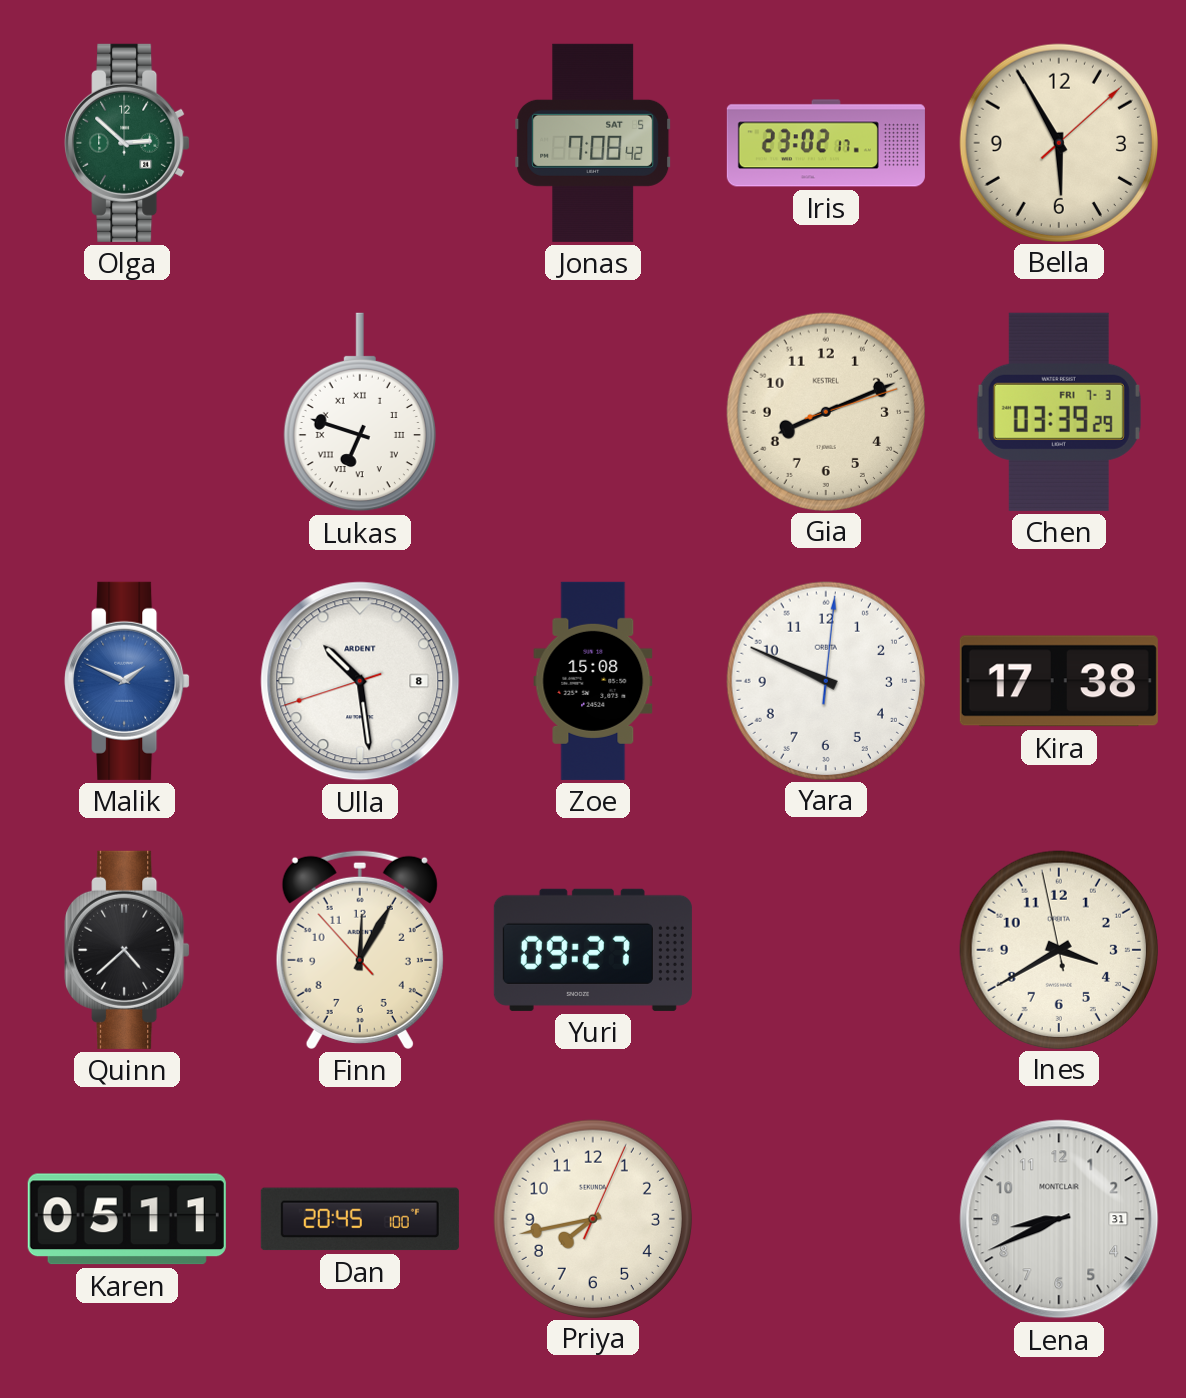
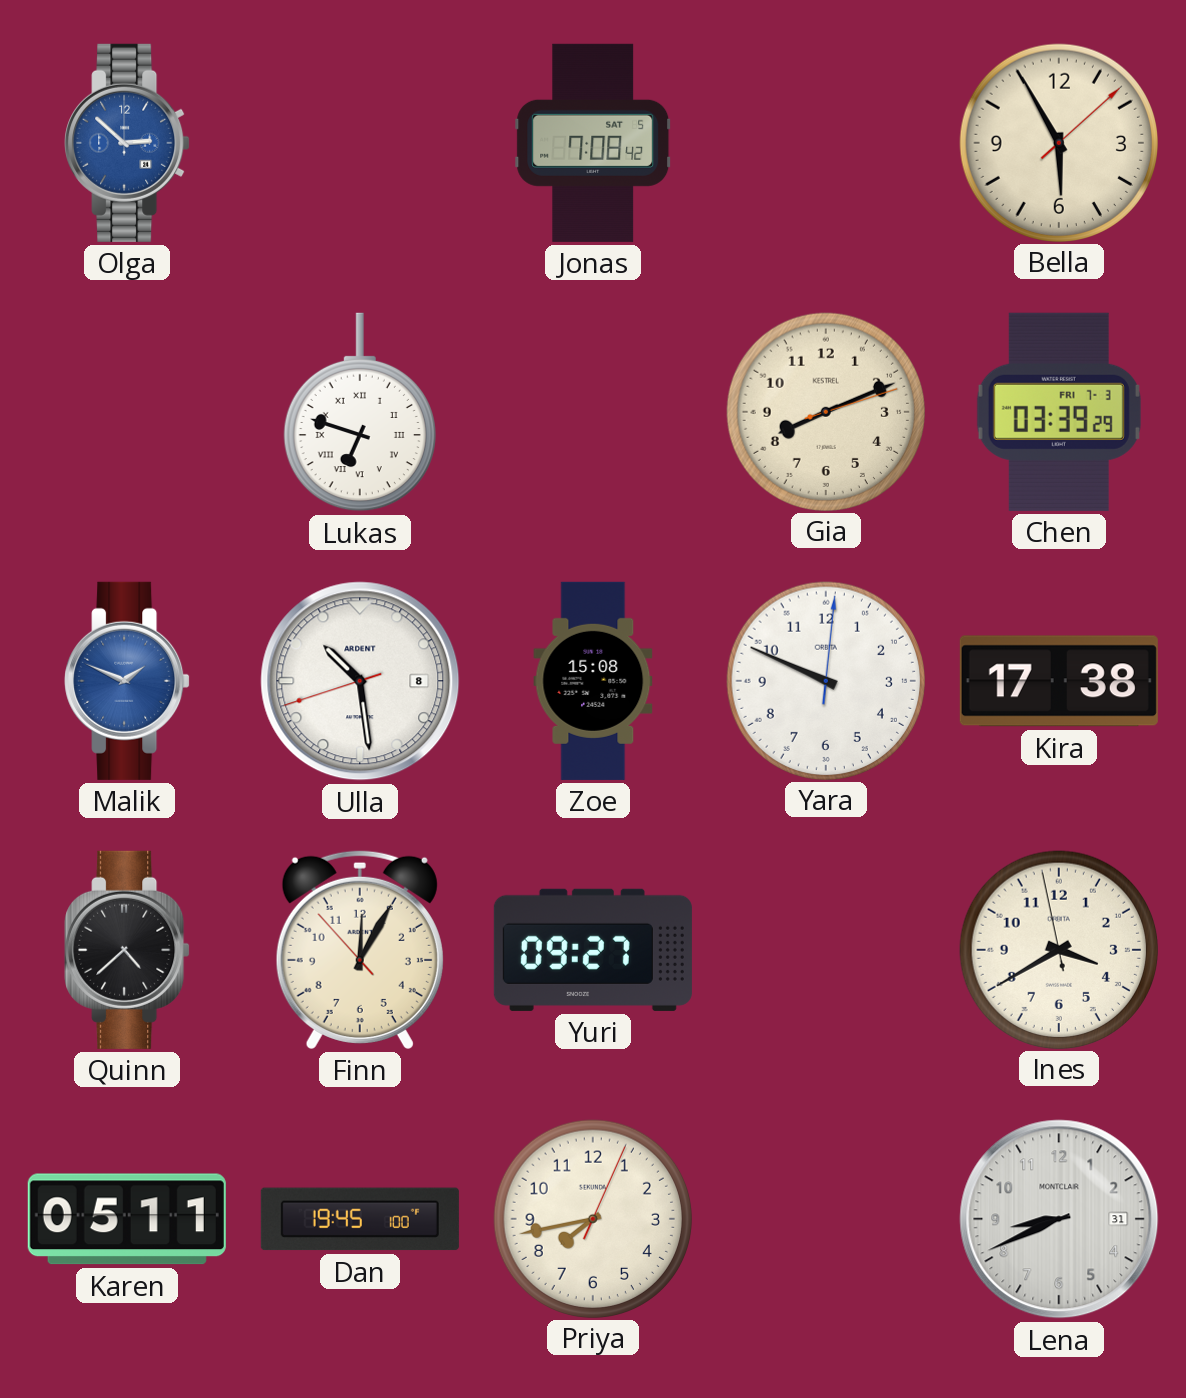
Olga dial: green -> blue
Iris: 23:02 -> none
Dan: 20:45 -> 19:45
